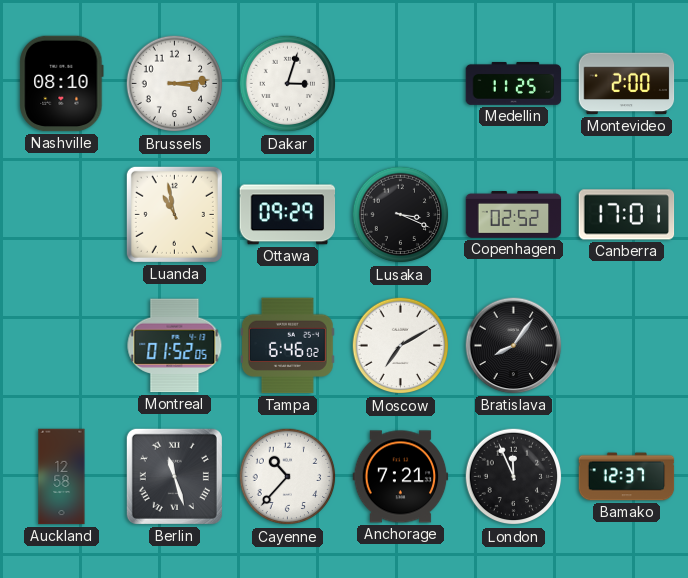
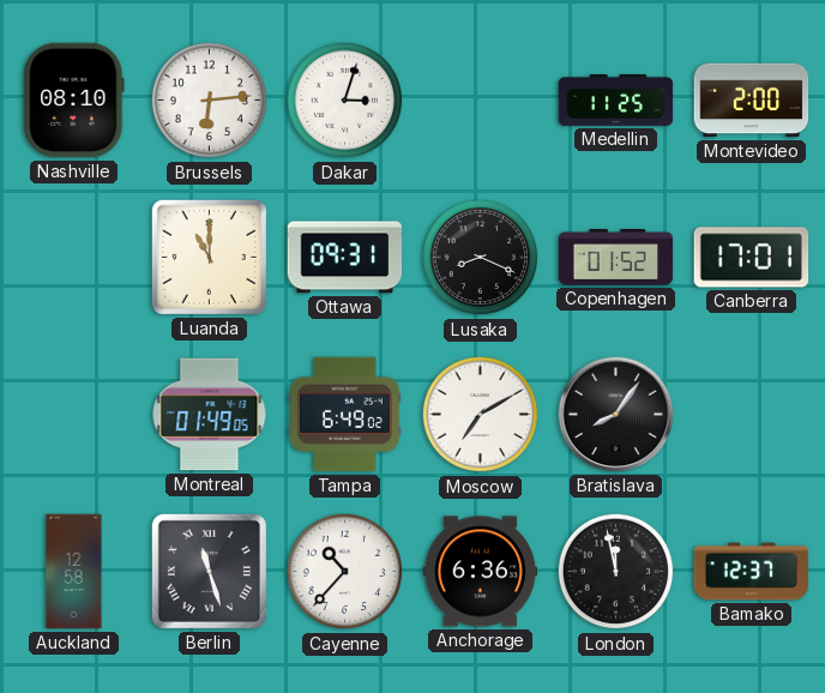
Brussels: 3:14 -> 6:14
Luanda: 10:58 -> 11:00
Ottawa: 09:29 -> 09:31
Lusaka: 3:19 -> 8:19
Copenhagen: 02:52 -> 01:52
Montreal: 01:52 -> 01:49
Tampa: 6:46 -> 6:49
Anchorage: 7:21 -> 6:36
London: 11:56 -> 11:58
